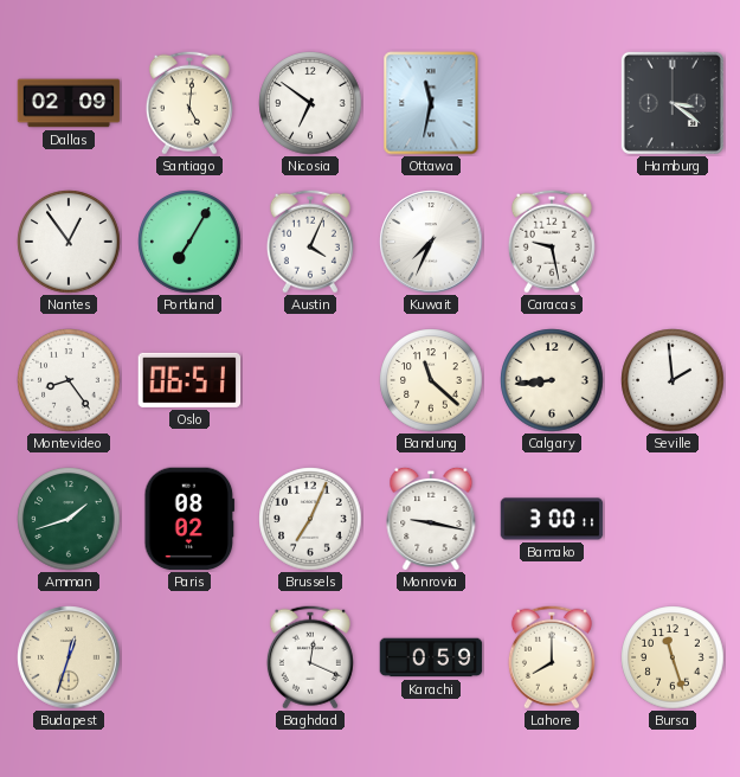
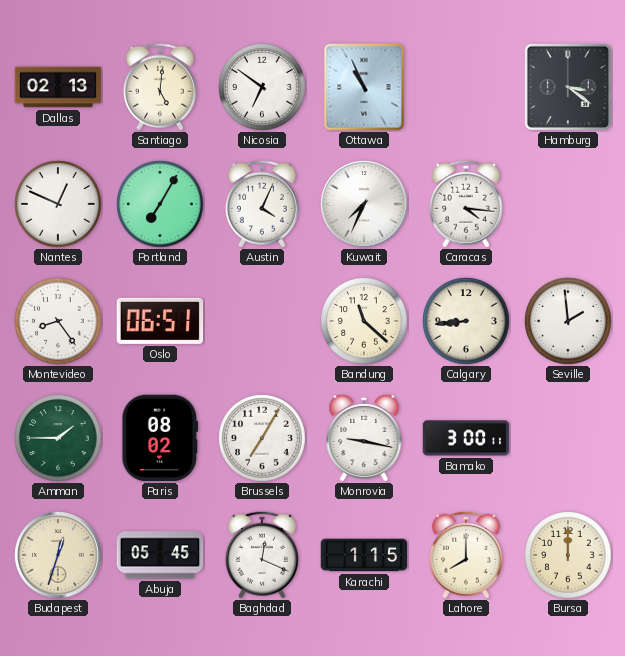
Dallas: 02:09 -> 02:13
Ottawa: 11:32 -> 10:56
Nantes: 12:54 -> 12:49
Caracas: 9:28 -> 4:16
Amman: 1:42 -> 1:45
Brussels: 7:04 -> 7:05
Abuja: none -> 05:45
Karachi: 0:59 -> 1:15
Bursa: 11:27 -> 12:00
